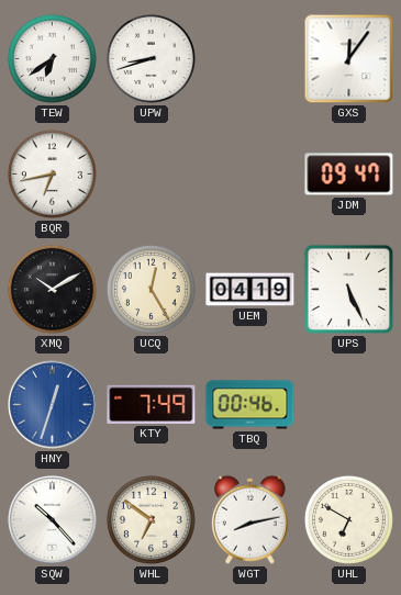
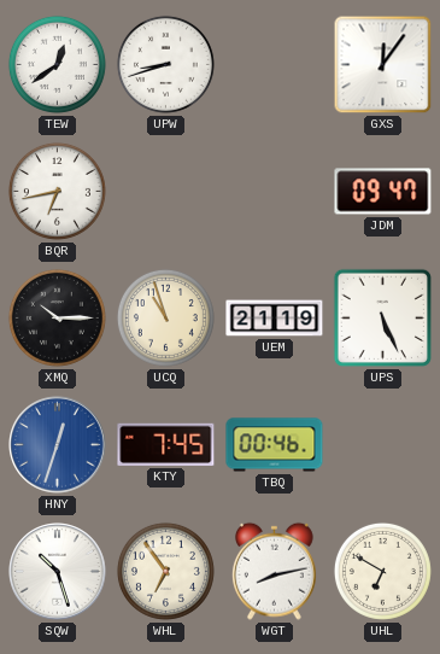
TEW: 6:39 -> 12:39
XMQ: 10:10 -> 10:15
UCQ: 12:25 -> 10:57
UEM: 04:19 -> 21:19
KTY: 7:49 -> 7:45
SQW: 10:23 -> 10:27
WHL: 6:51 -> 6:54
